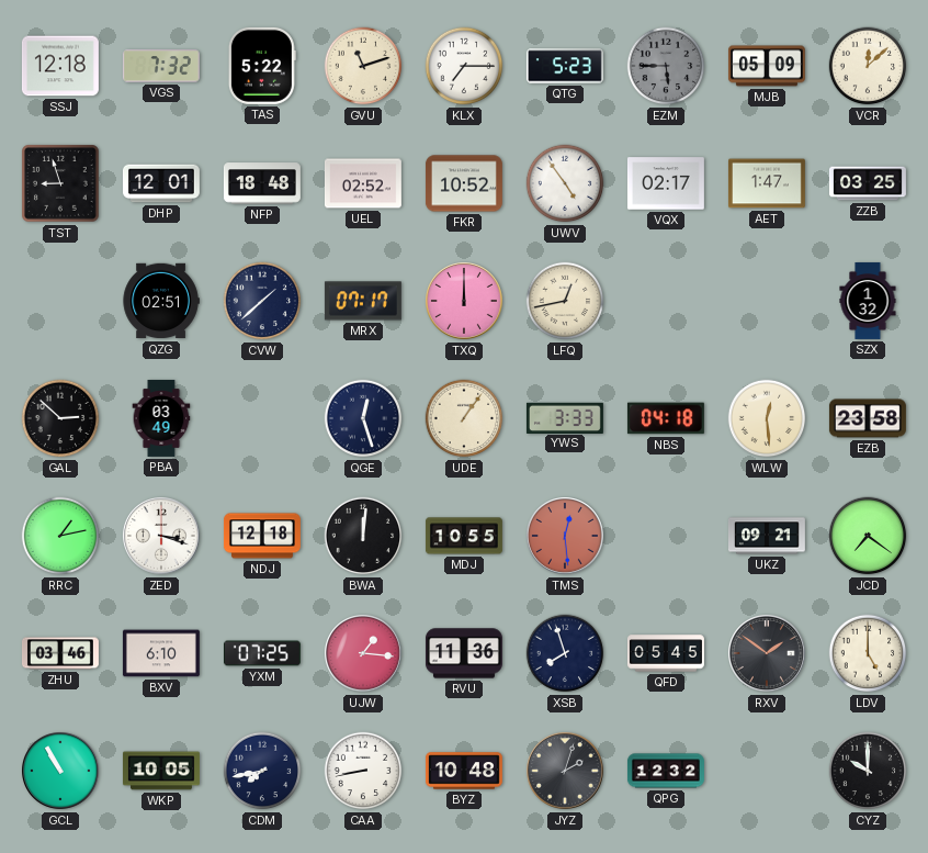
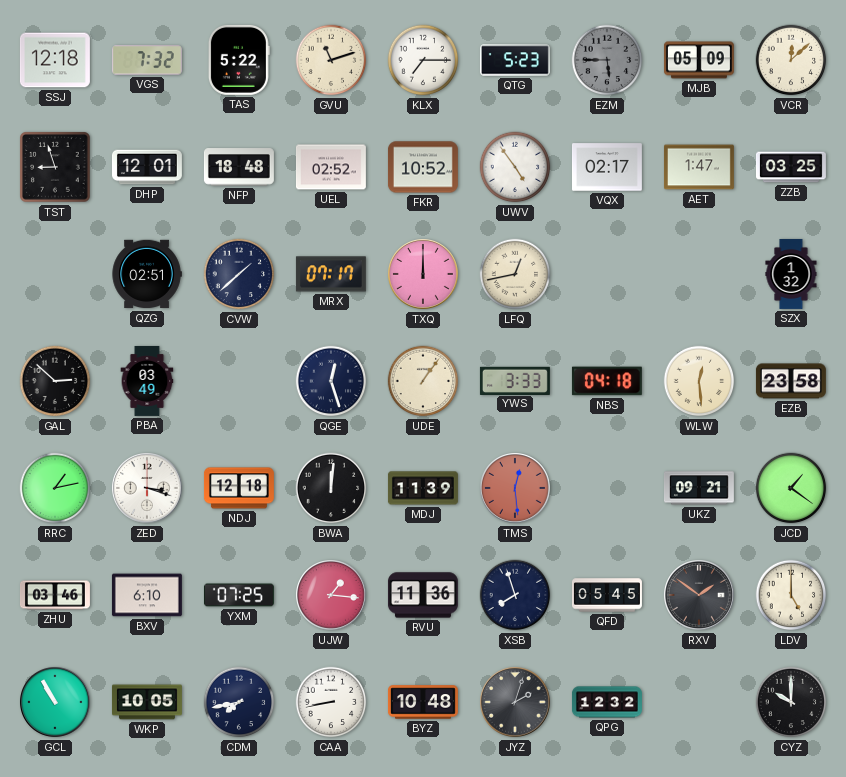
MDJ: 10:55 -> 11:39
JCD: 7:21 -> 1:21
